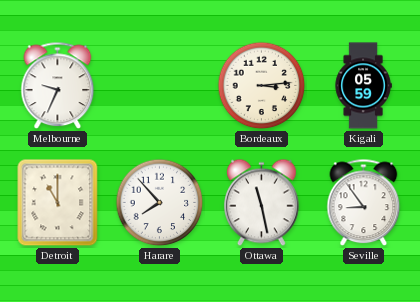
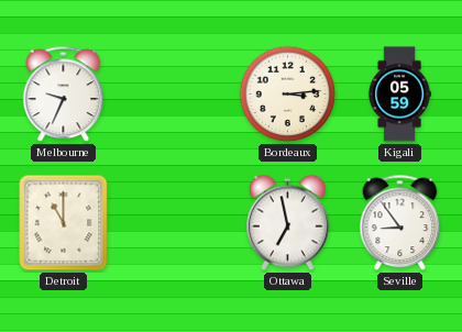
Harare: 7:53 -> none
Ottawa: 11:28 -> 6:58
